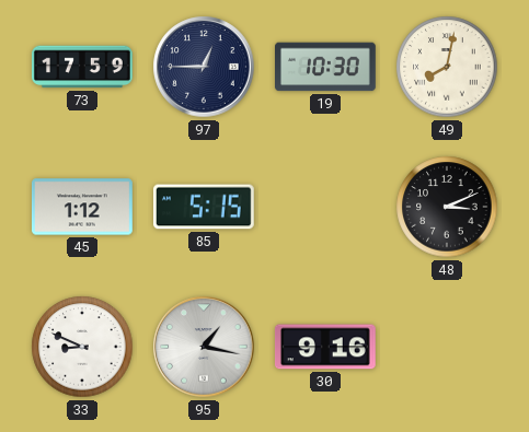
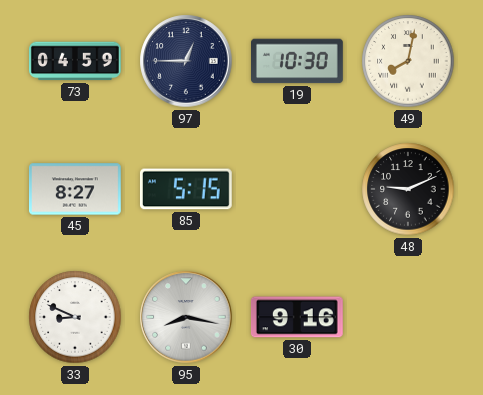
73: 17:59 -> 04:59
45: 1:12 -> 8:27
48: 3:11 -> 9:11
95: 1:17 -> 8:17
